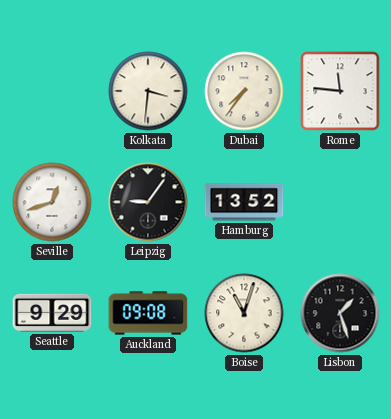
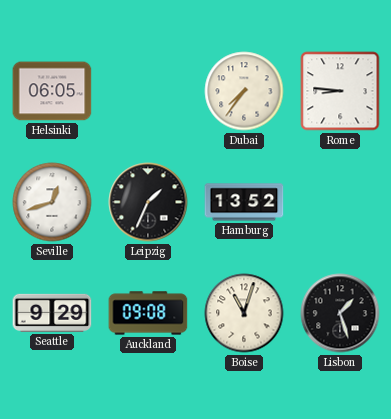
Helsinki: none -> 06:05
Kolkata: 3:31 -> none
Rome: 11:46 -> 8:46
Leipzig: 9:06 -> 1:34
